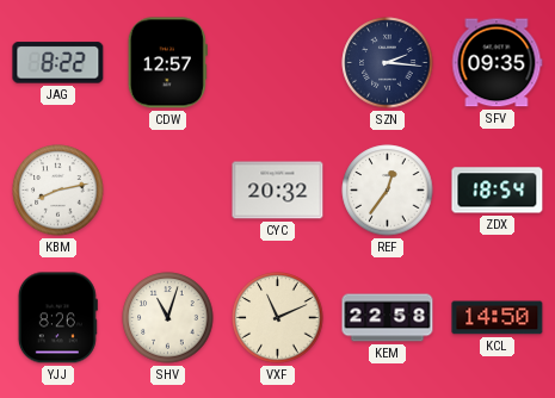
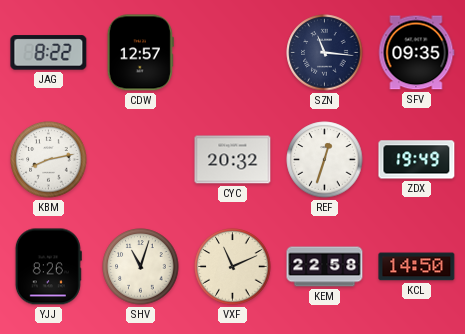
SZN: 2:16 -> 11:16
REF: 12:36 -> 12:33
ZDX: 18:54 -> 19:49
